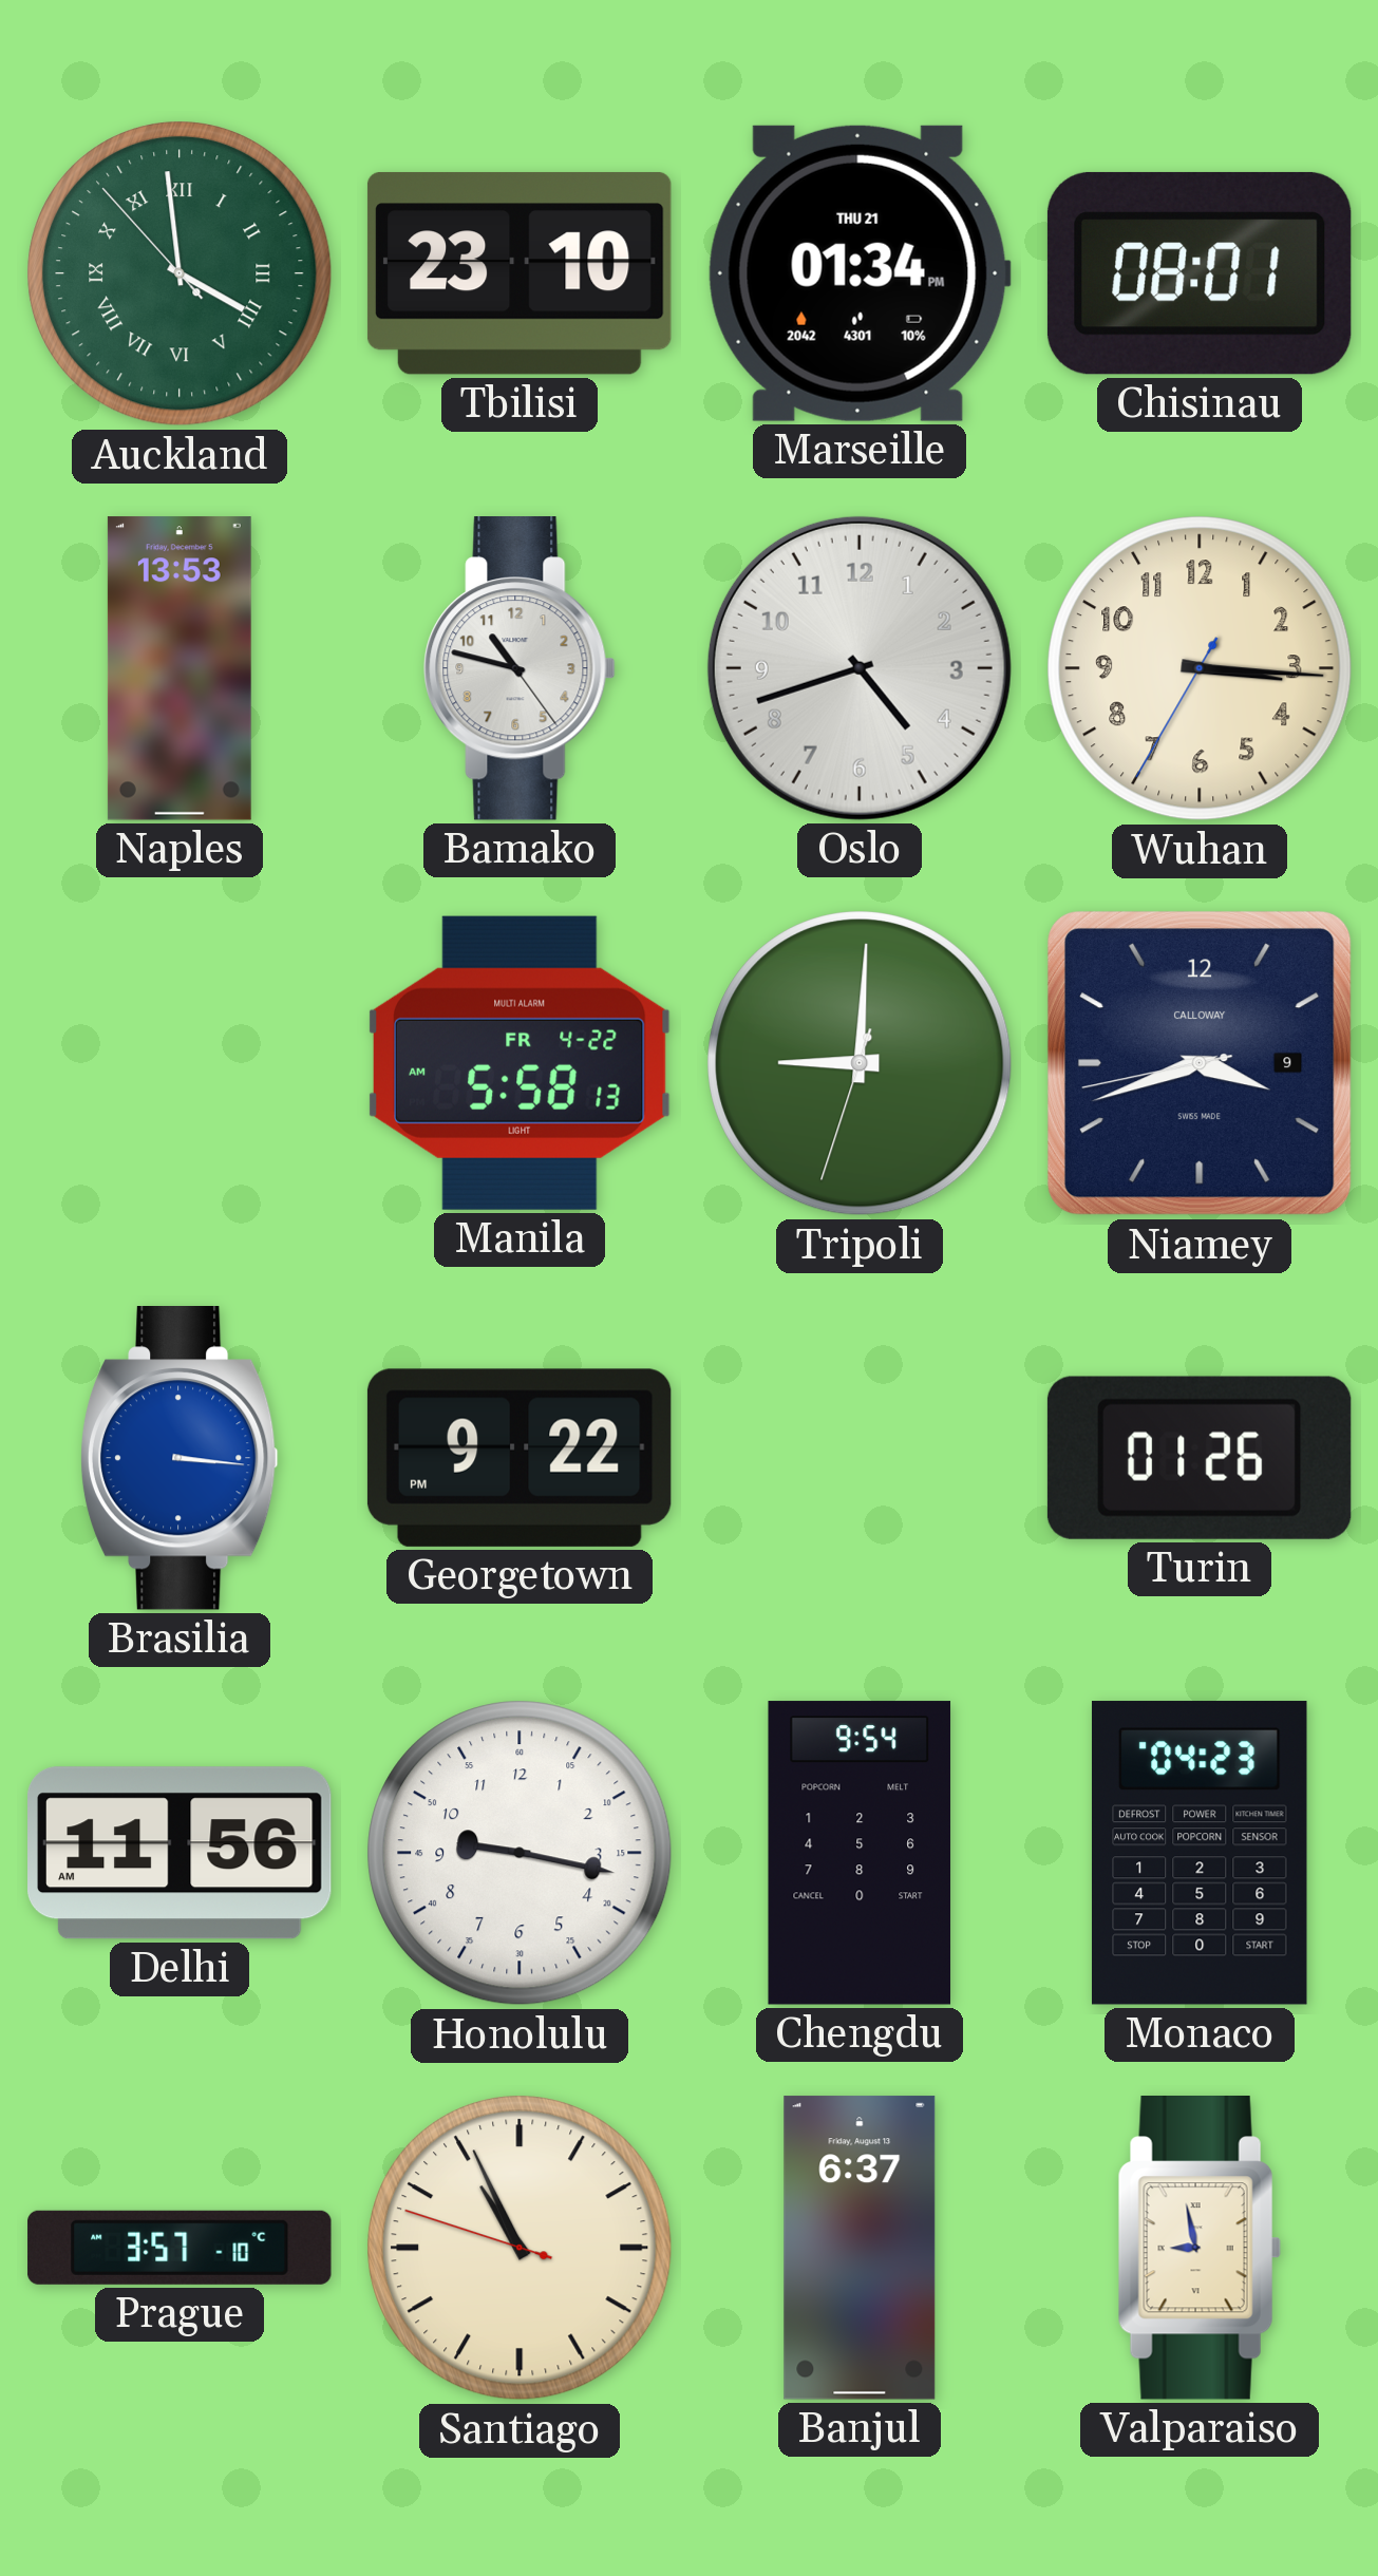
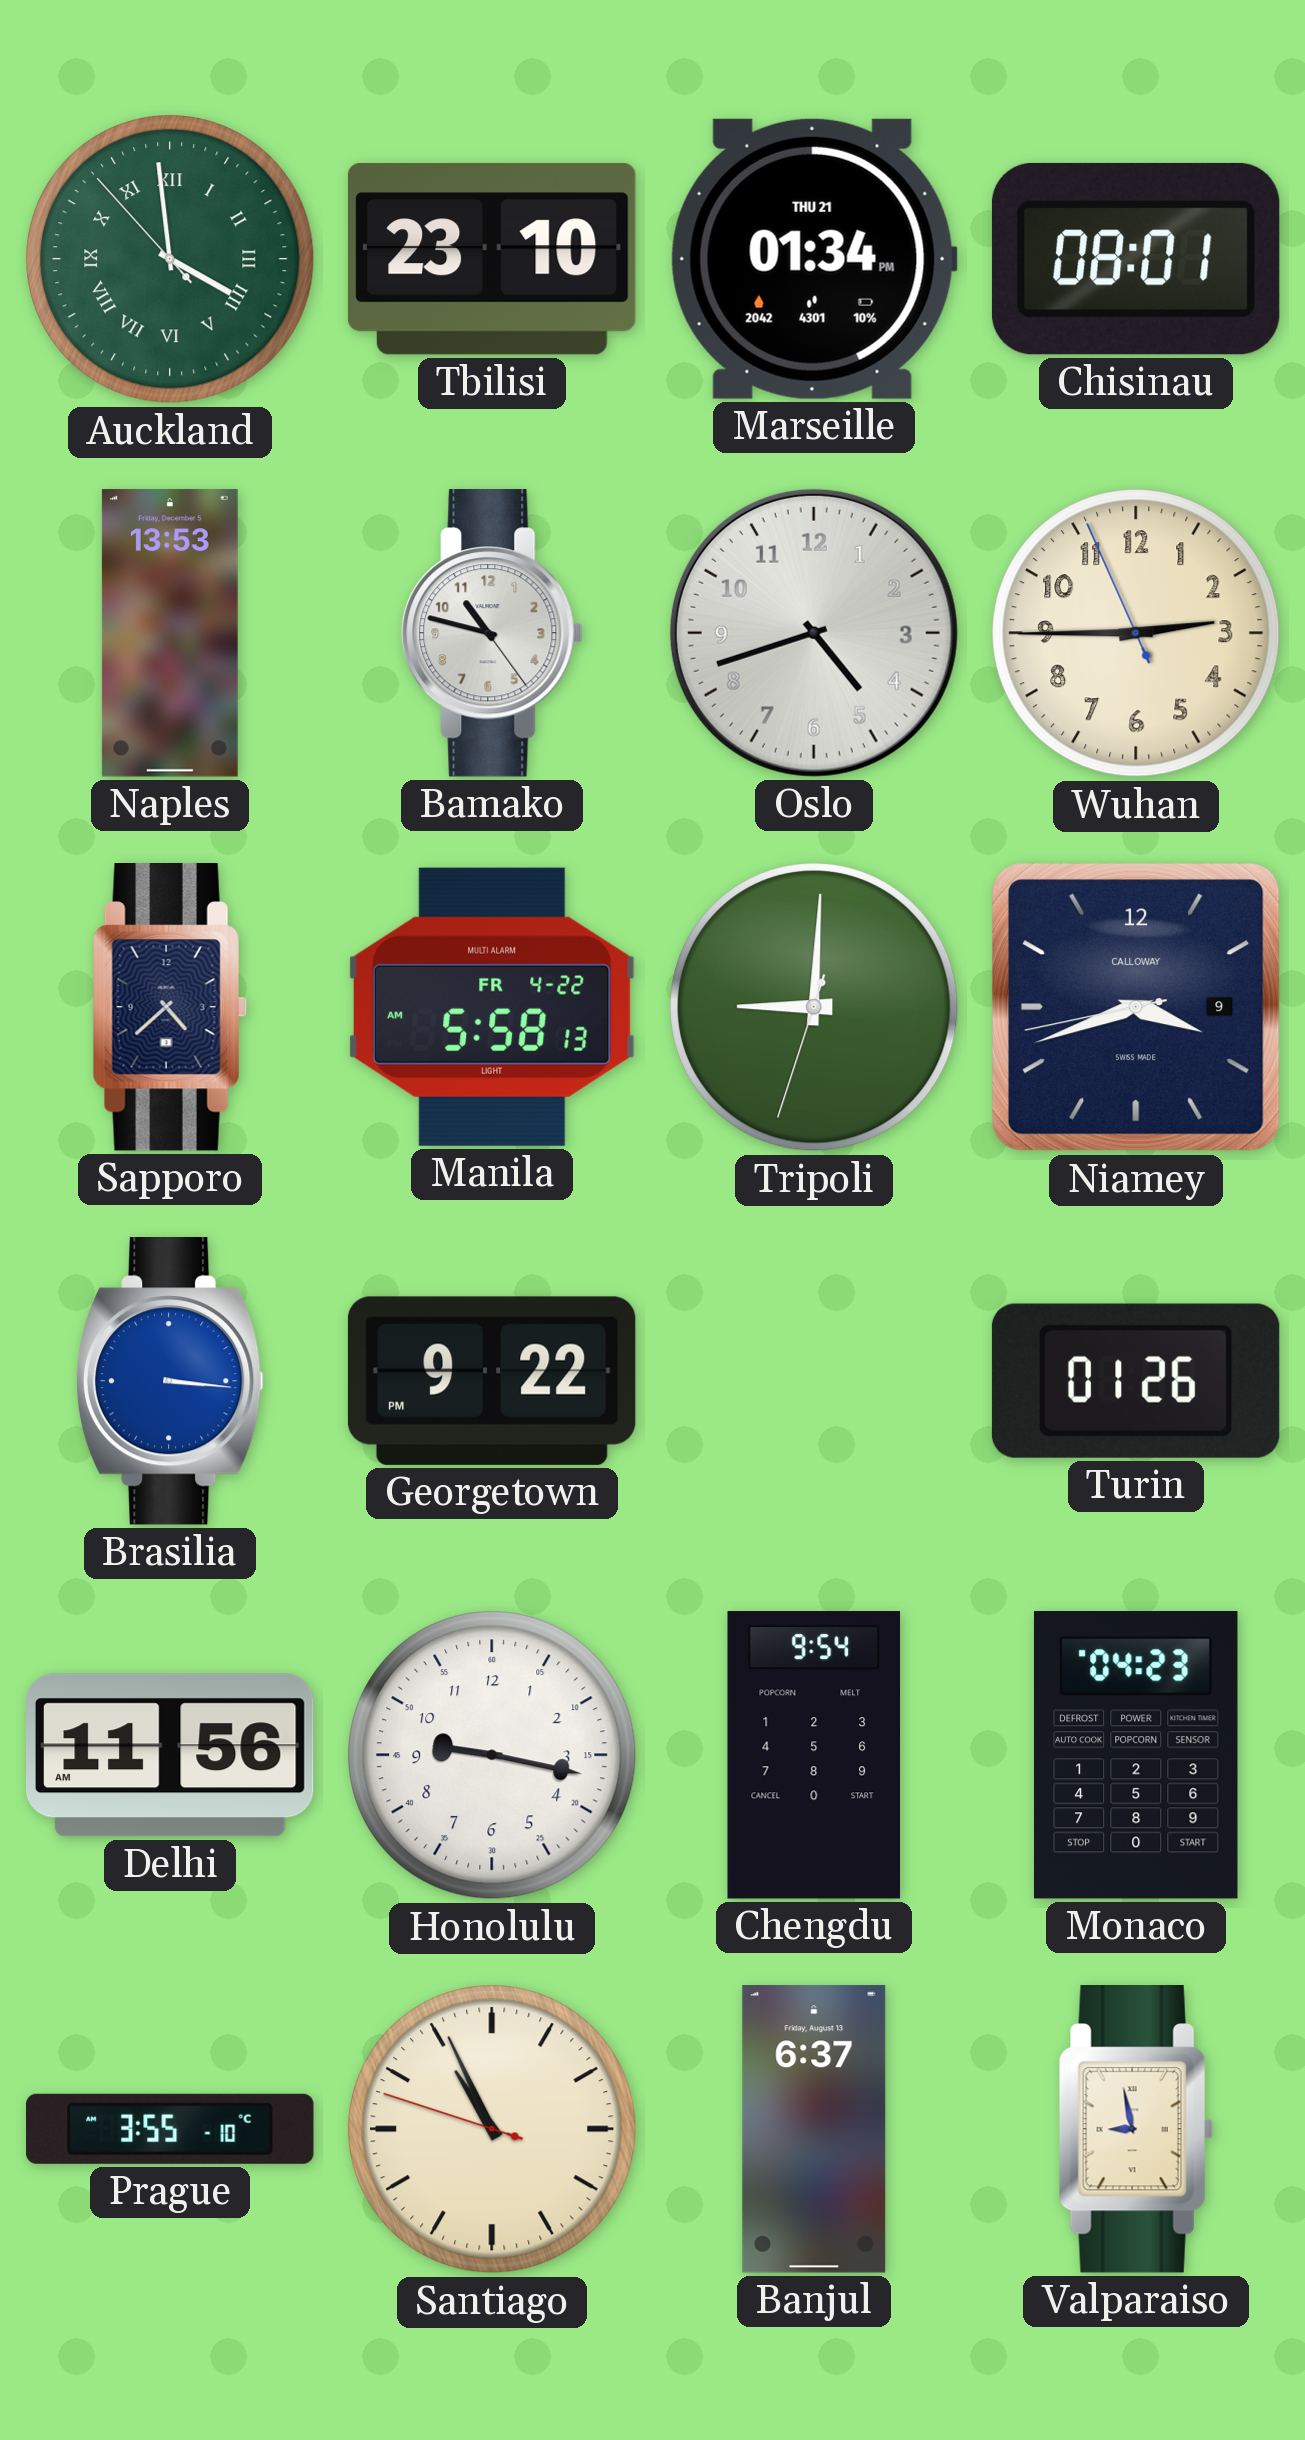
Wuhan: 3:15 -> 2:44
Sapporo: none -> 4:38
Prague: 3:57 -> 3:55
